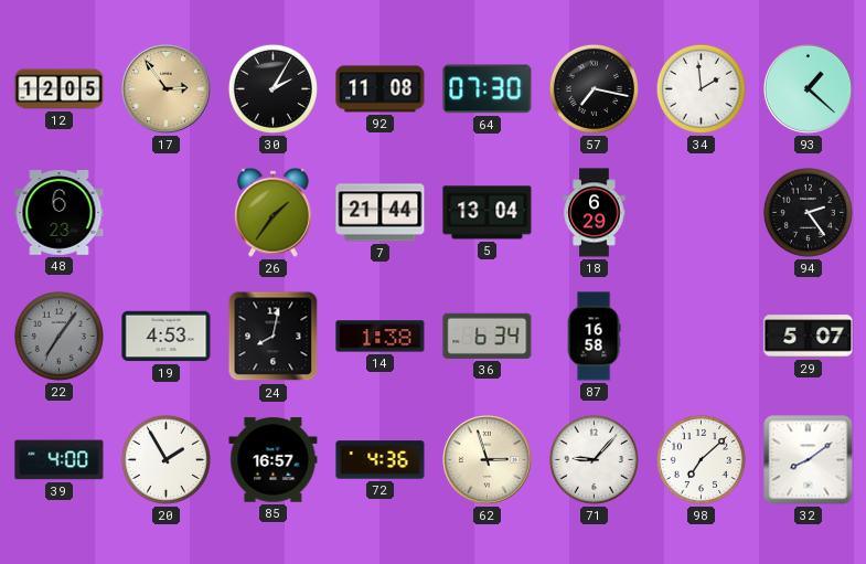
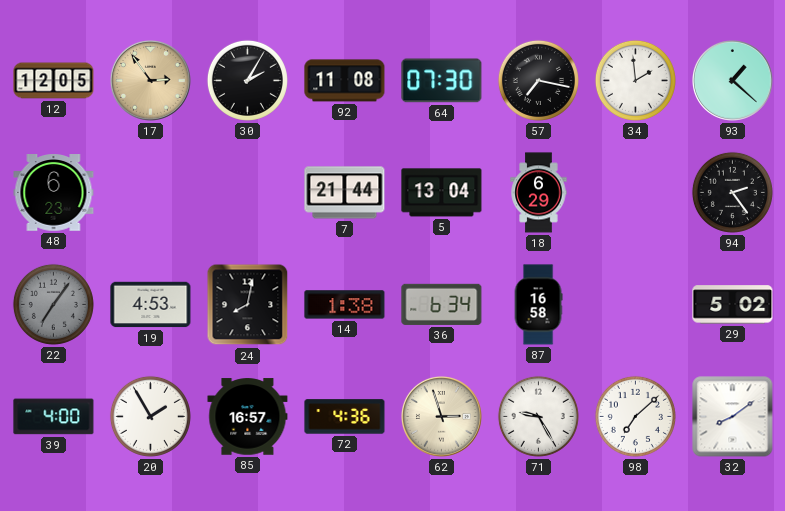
26: 1:36 -> none
29: 5:07 -> 5:02
71: 9:07 -> 9:25
